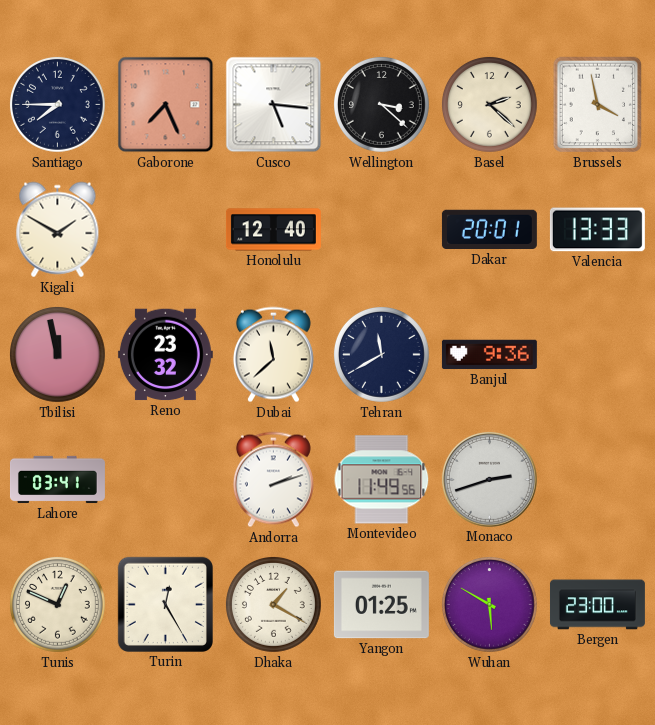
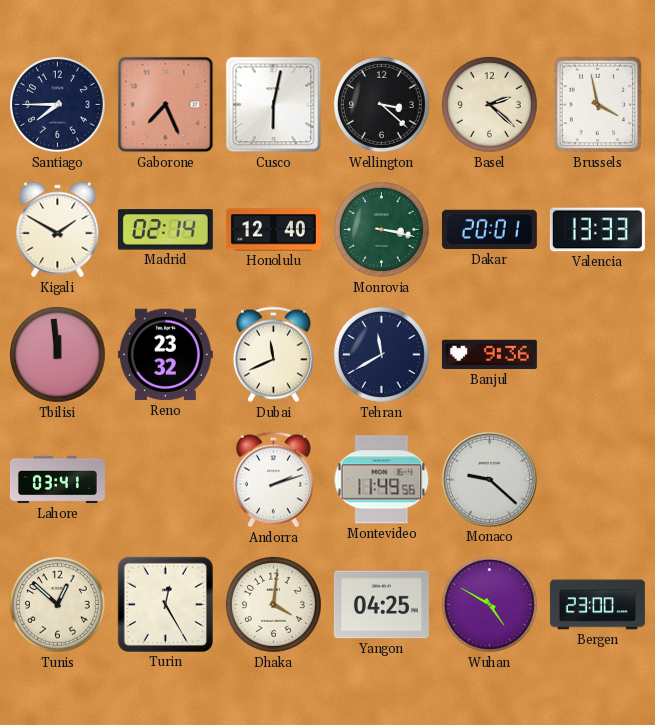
Cusco: 5:16 -> 6:02
Madrid: none -> 02:14
Monrovia: none -> 3:17
Tbilisi: 11:58 -> 11:59
Dubai: 11:38 -> 11:41
Monaco: 2:42 -> 9:22
Tunis: 12:49 -> 12:52
Dhaka: 1:20 -> 4:01
Yangon: 01:25 -> 04:25
Wuhan: 5:50 -> 4:50
